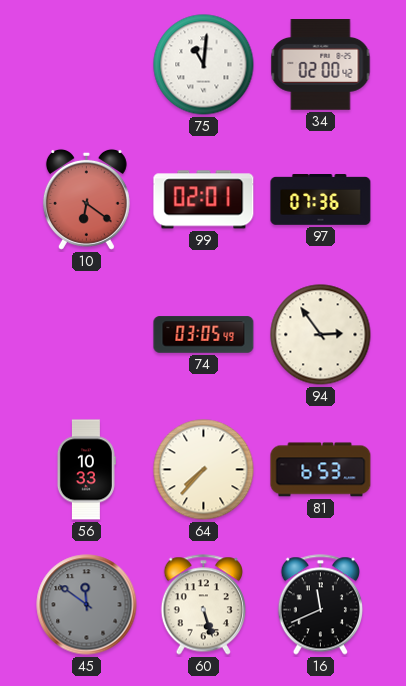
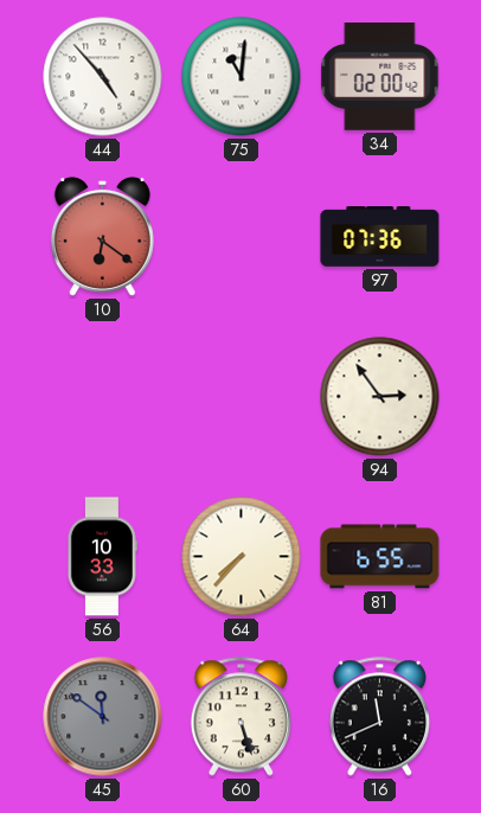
44: none -> 4:53
99: 02:01 -> none
74: 03:05 -> none
81: 6:53 -> 6:55
